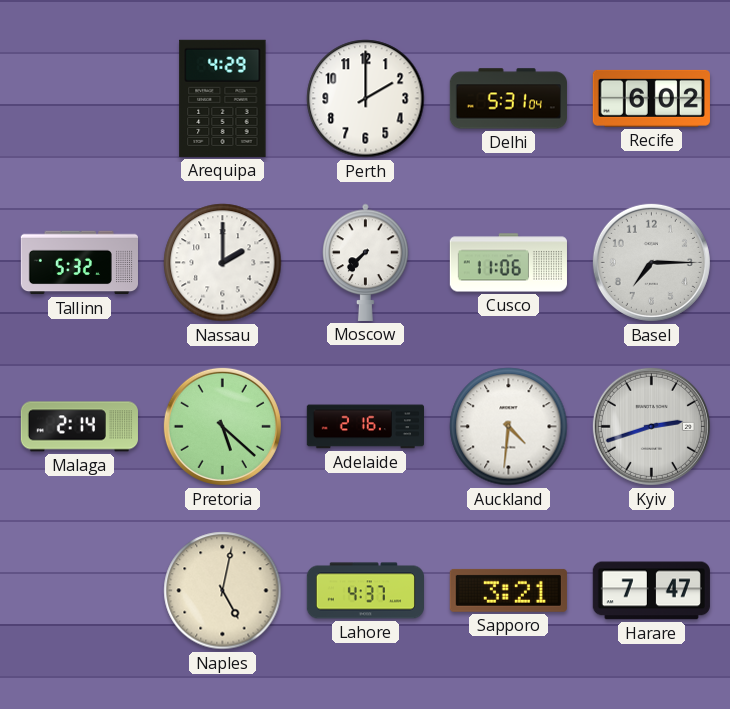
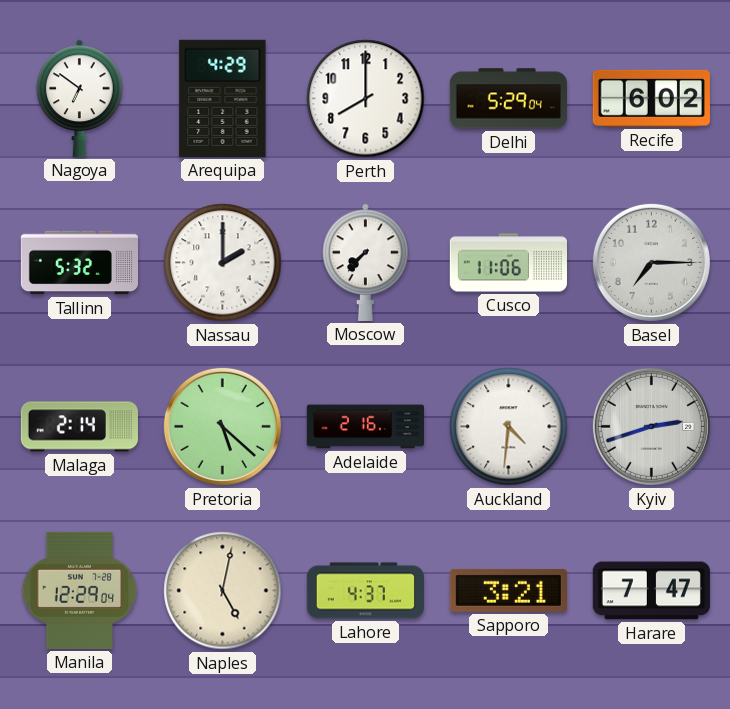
Nagoya: none -> 6:51
Perth: 2:00 -> 8:00
Delhi: 5:31 -> 5:29
Manila: none -> 12:29
